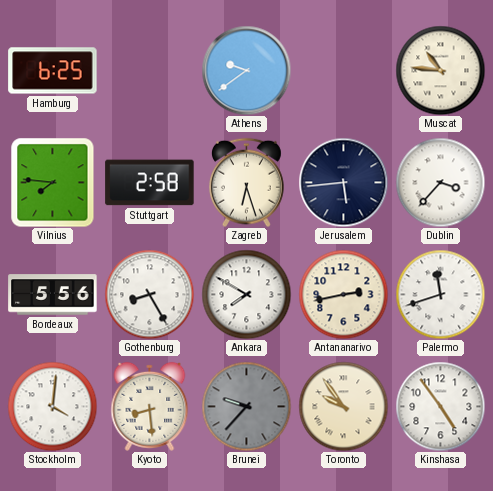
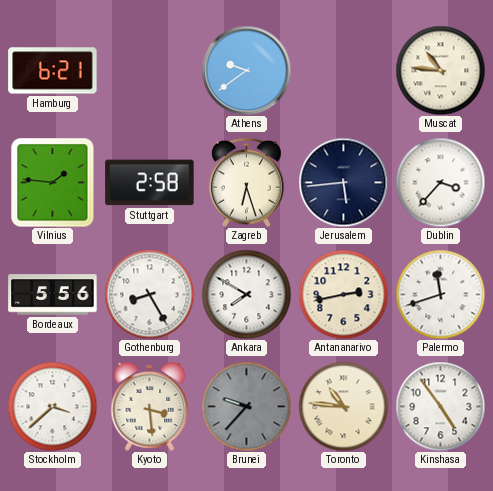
Hamburg: 6:25 -> 6:21
Vilnius: 7:46 -> 1:46
Stockholm: 4:01 -> 3:38
Kyoto: 8:29 -> 3:29
Toronto: 9:54 -> 10:46
